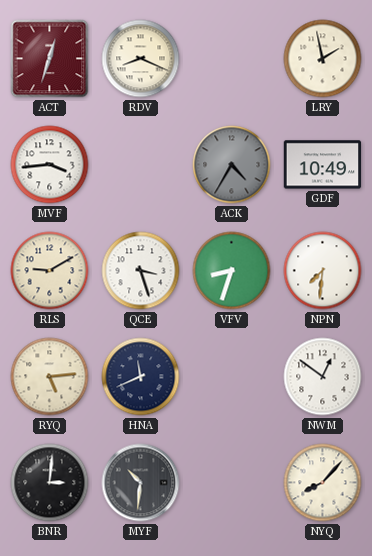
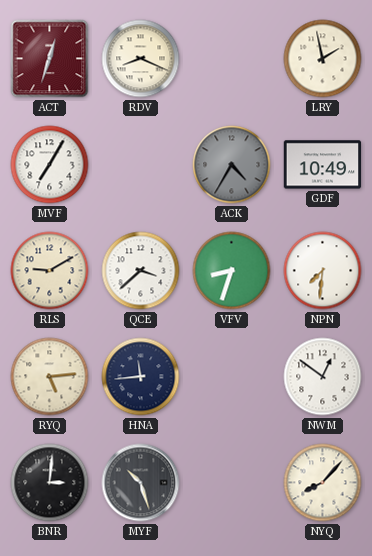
MVF: 3:44 -> 7:05
QCE: 3:27 -> 3:38
HNA: 11:41 -> 11:44
MYF: 10:31 -> 10:27
